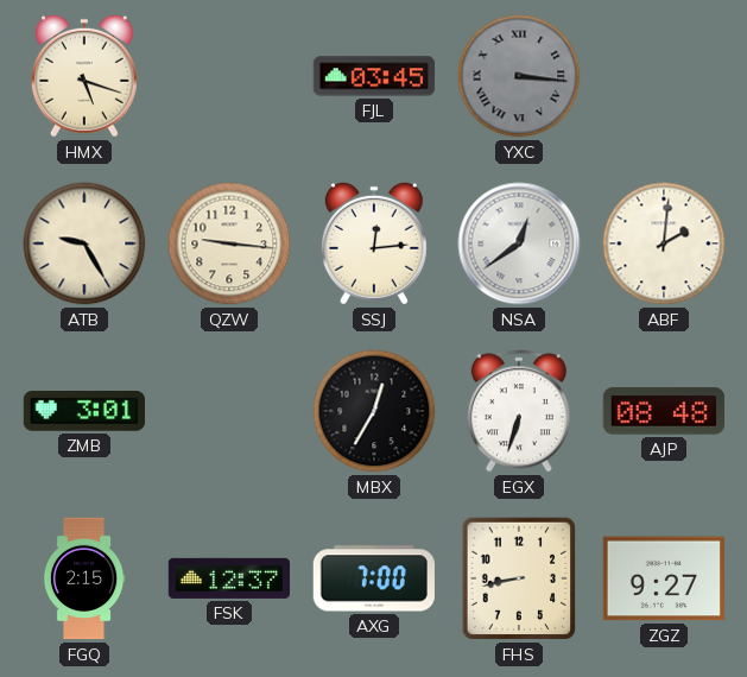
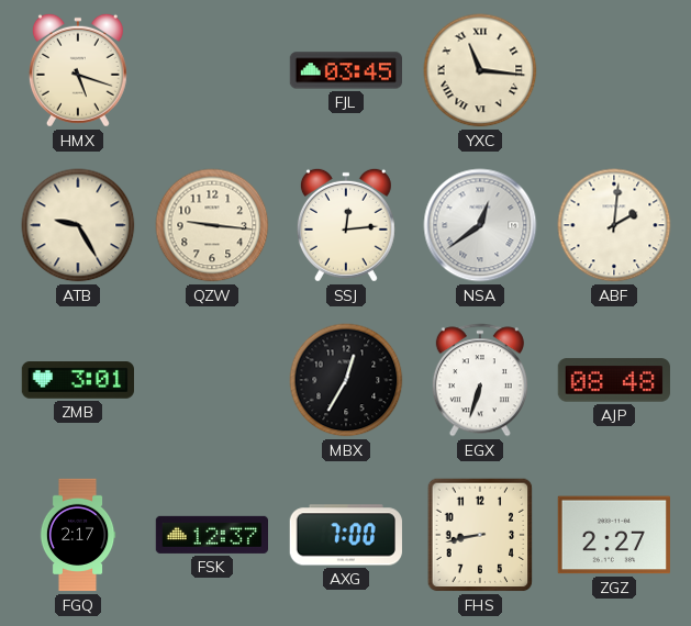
YXC: 3:16 -> 11:16
YXC dial: grey -> cream
FGQ: 2:15 -> 2:17
ZGZ: 9:27 -> 2:27
